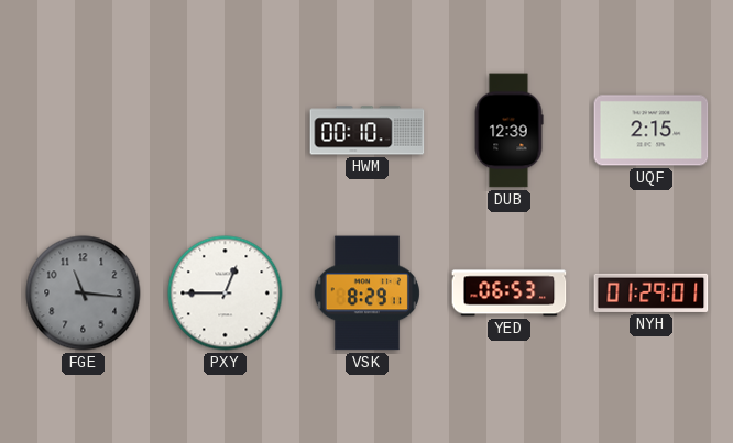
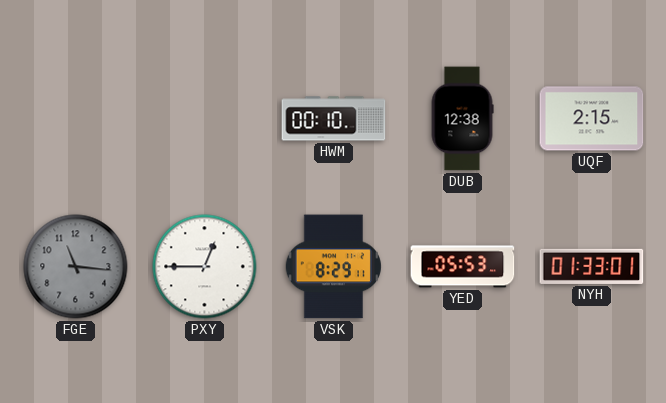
DUB: 12:39 -> 12:38
YED: 06:53 -> 05:53
NYH: 01:29 -> 01:33
